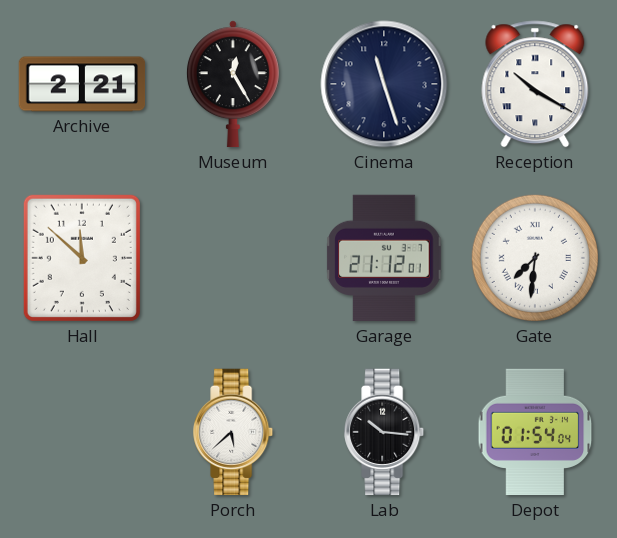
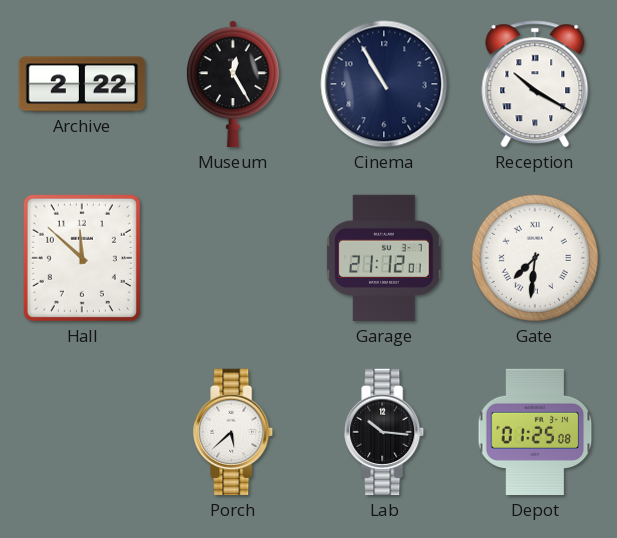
Archive: 2:21 -> 2:22
Cinema: 11:27 -> 10:55
Depot: 01:54 -> 01:25
